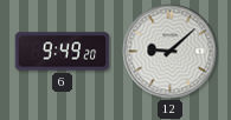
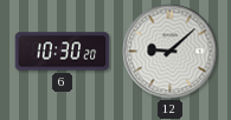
6: 9:49 -> 10:30
